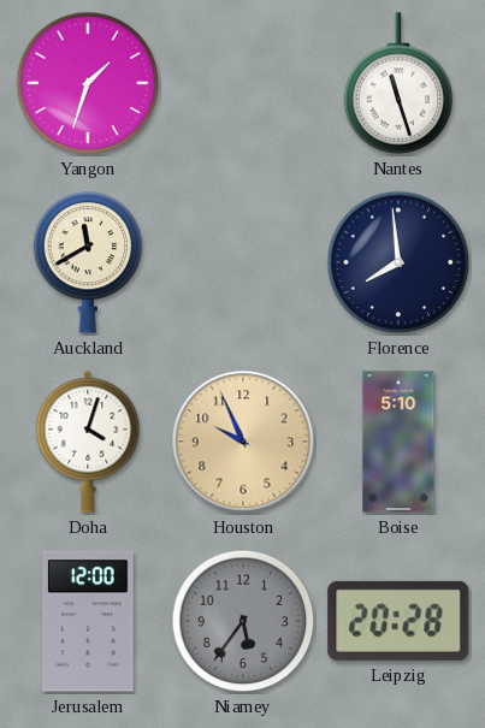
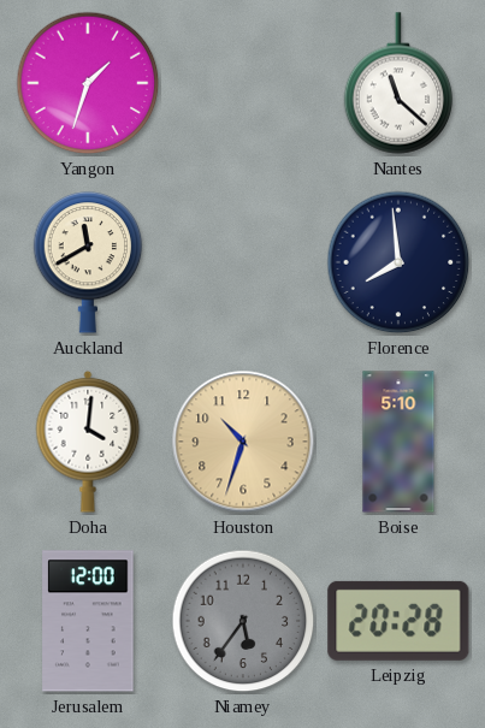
Nantes: 11:27 -> 11:22
Doha: 4:03 -> 4:01
Houston: 9:56 -> 10:33
